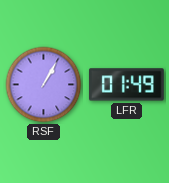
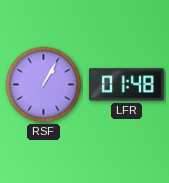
LFR: 01:49 -> 01:48
